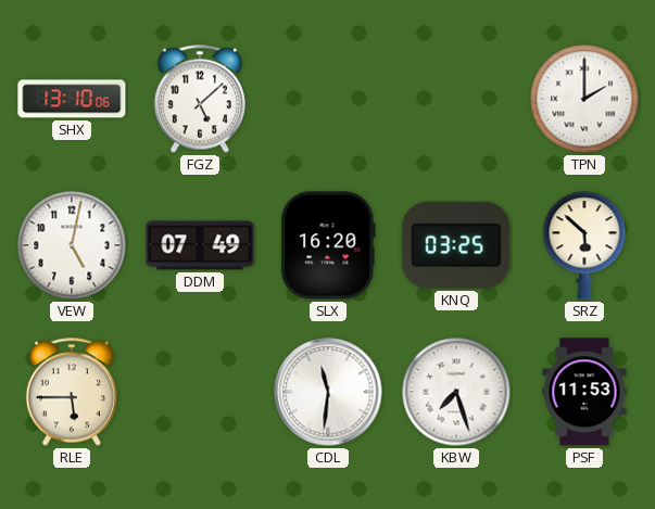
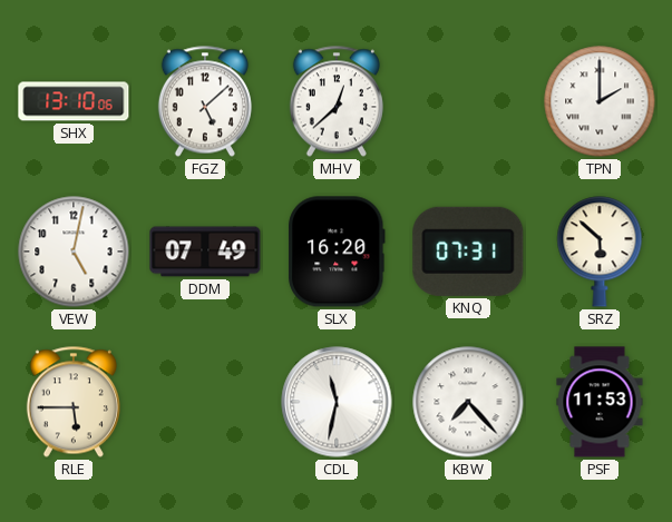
MHV: none -> 12:38
KNQ: 03:25 -> 07:31
CDL: 11:31 -> 11:32
KBW: 7:27 -> 7:23
